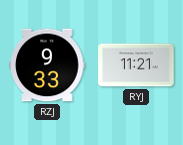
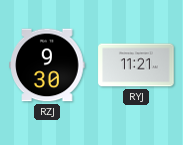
RZJ: 9:33 -> 9:30
